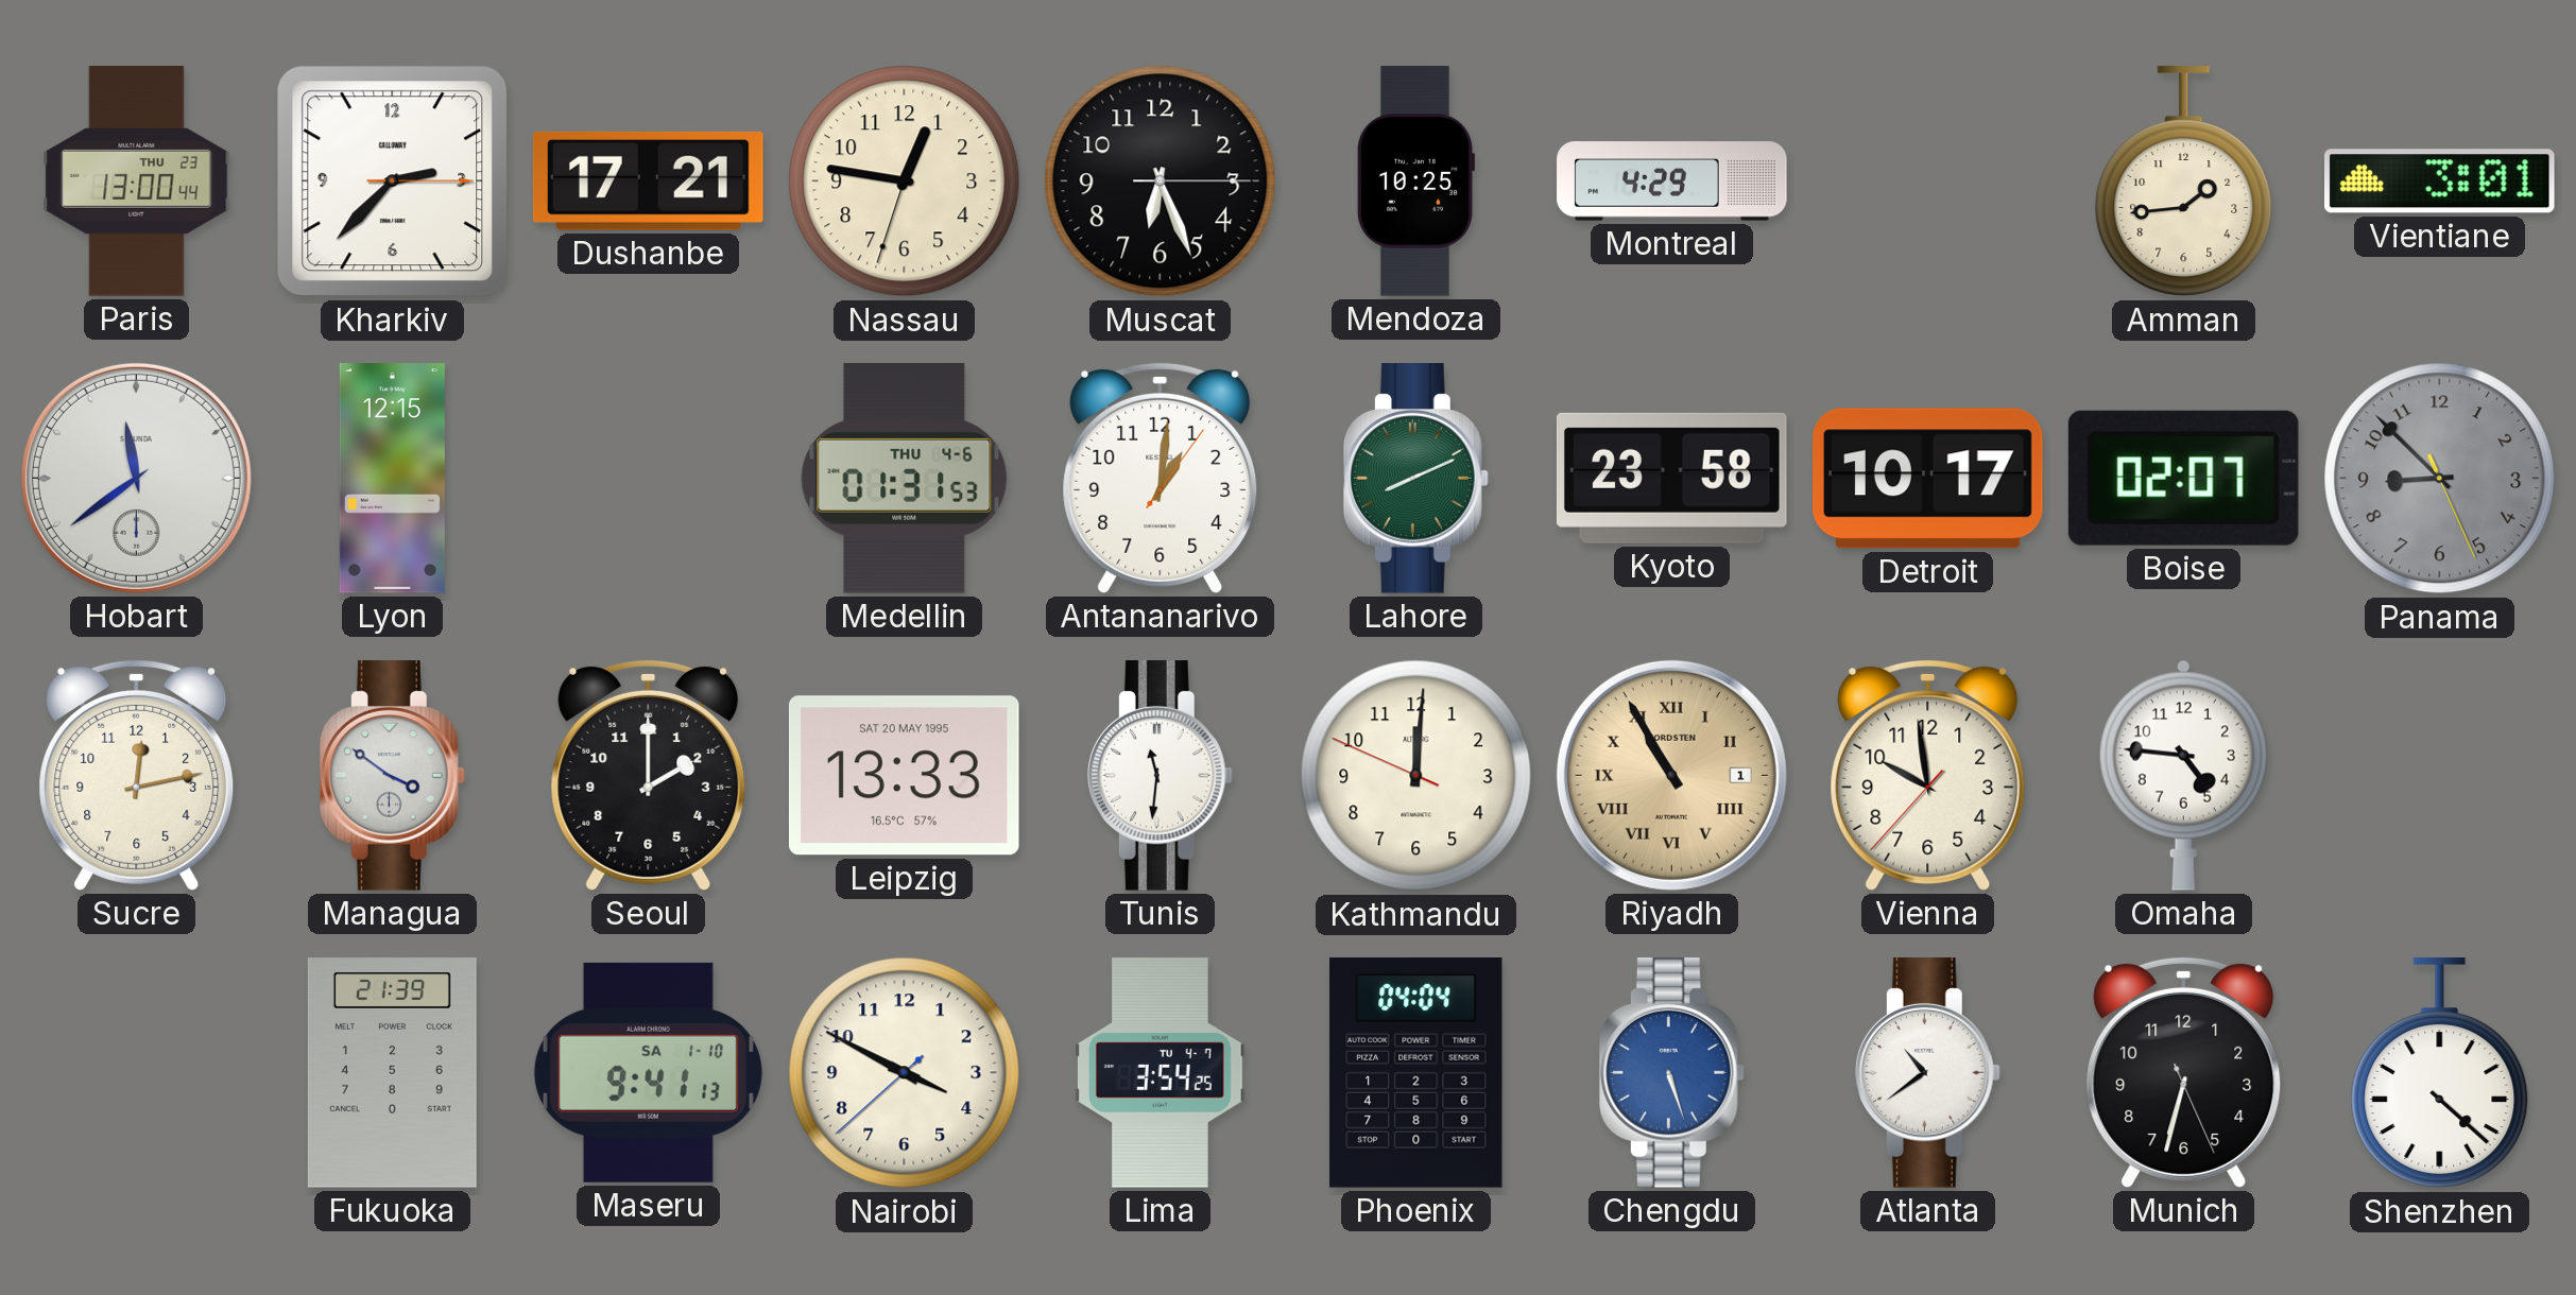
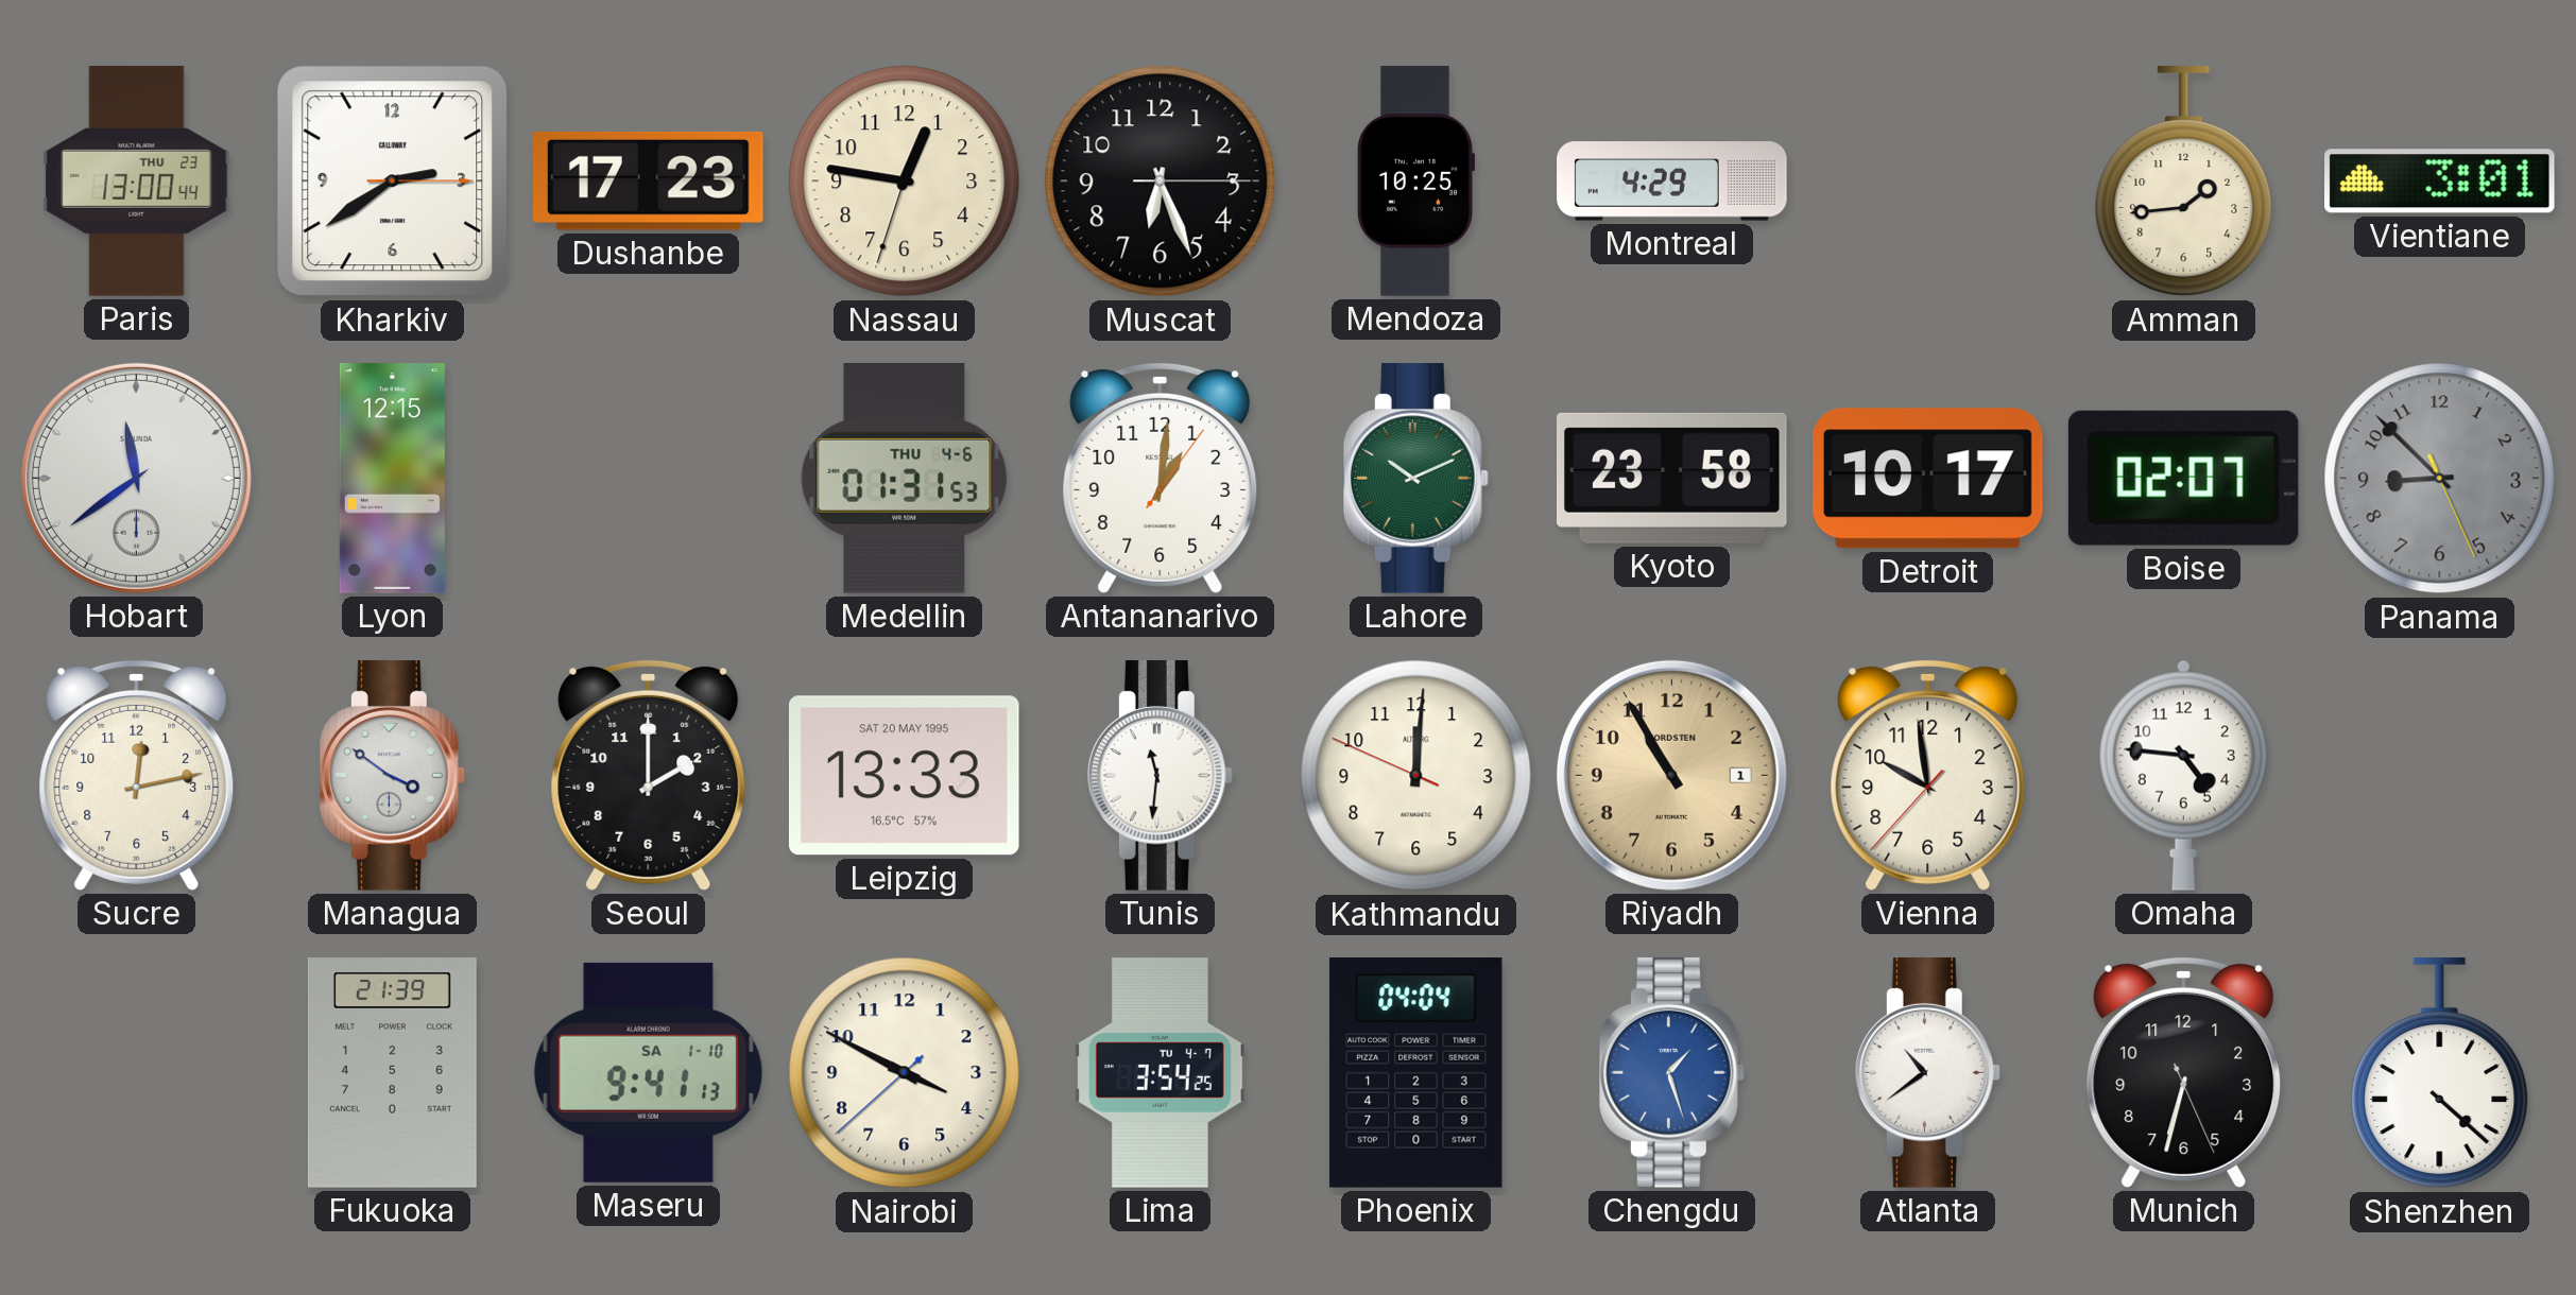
Kharkiv: 2:37 -> 2:39
Dushanbe: 17:21 -> 17:23
Lahore: 8:11 -> 10:11
Riyadh numerals: Roman -> Arabic
Chengdu: 5:27 -> 1:27
